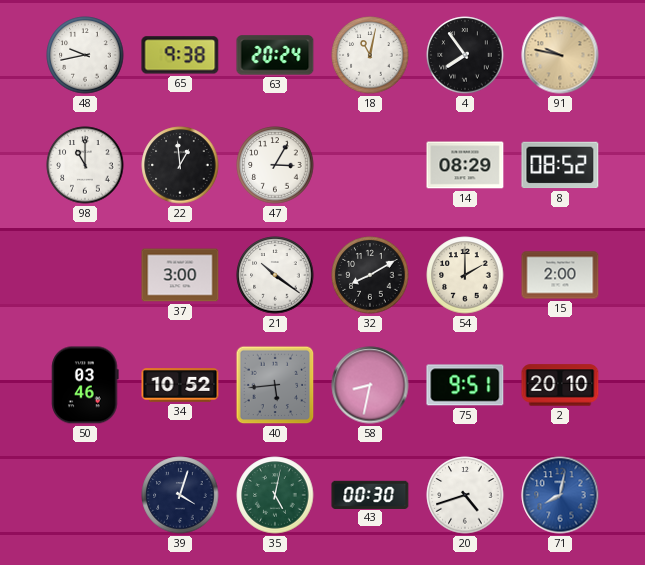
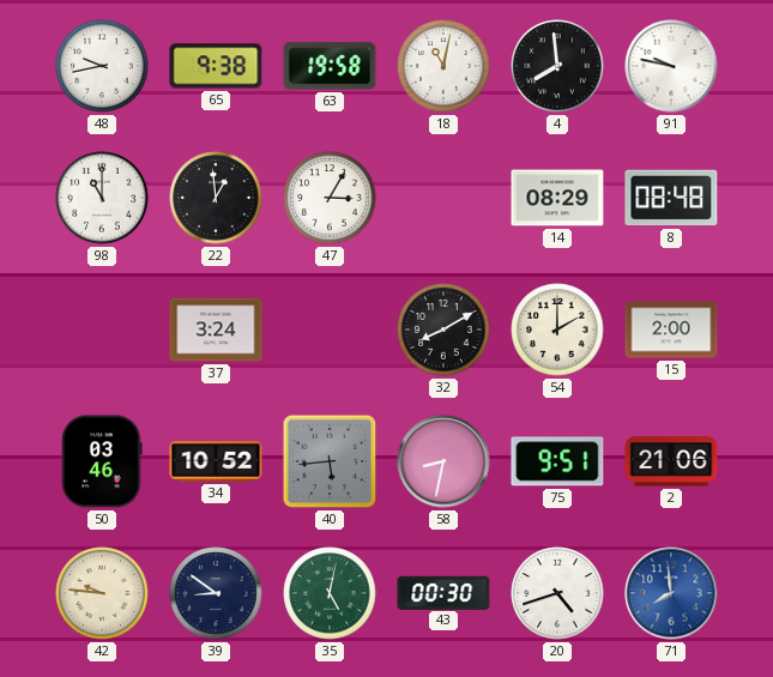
63: 20:24 -> 19:58
4: 7:54 -> 7:59
91 dial: champagne -> white
8: 08:52 -> 08:48
37: 3:00 -> 3:24
21: 10:21 -> none
2: 20:10 -> 21:06
42: none -> 9:46
39: 4:03 -> 8:51
71: 8:02 -> 7:59
